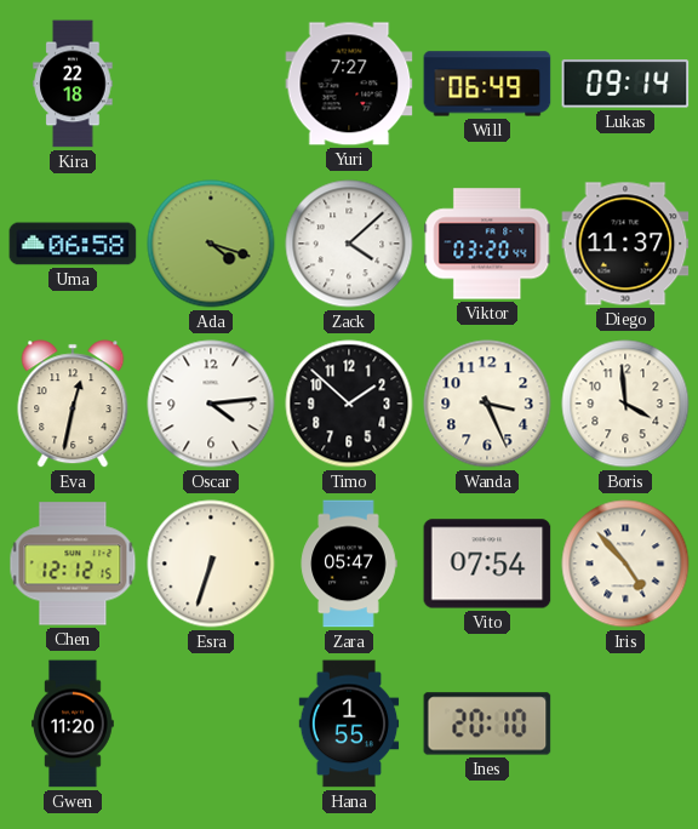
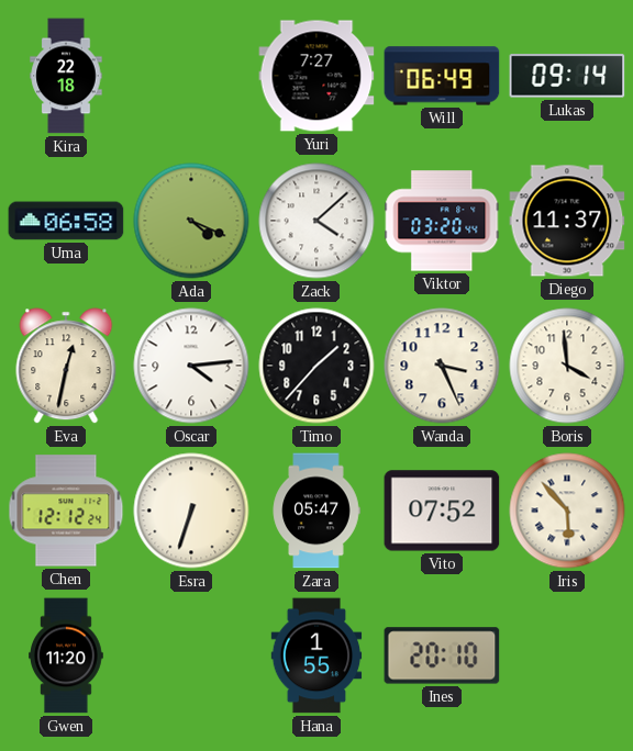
Ada: 4:18 -> 4:19
Timo: 1:52 -> 1:37
Chen: 12:12:15 -> 12:12:24
Vito: 07:54 -> 07:52
Iris: 4:53 -> 5:53
